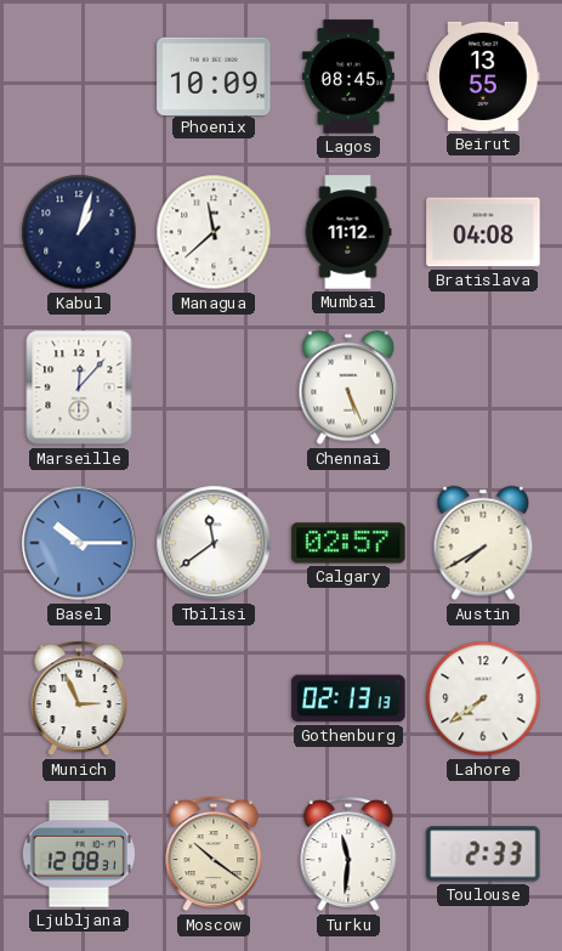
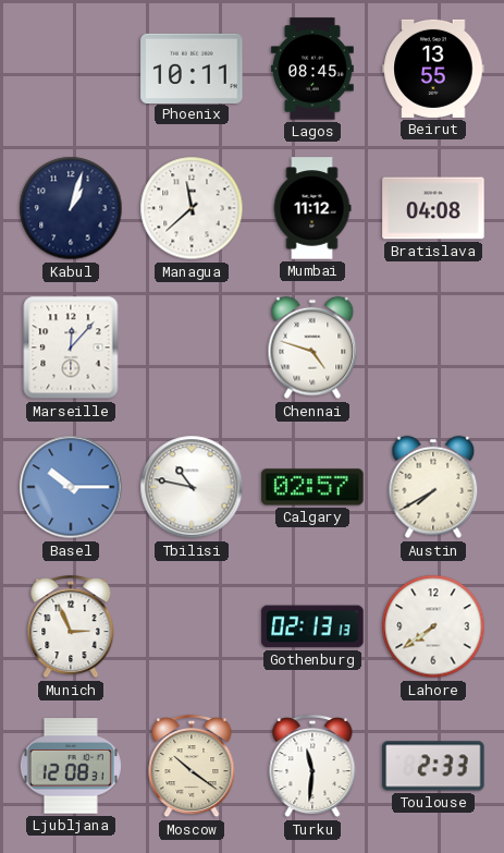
Phoenix: 10:09 -> 10:11
Chennai: 5:26 -> 4:48
Tbilisi: 11:39 -> 10:47
